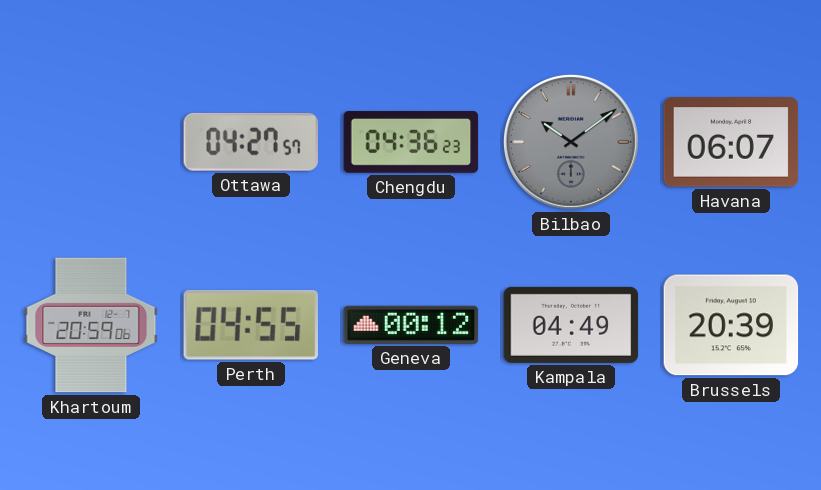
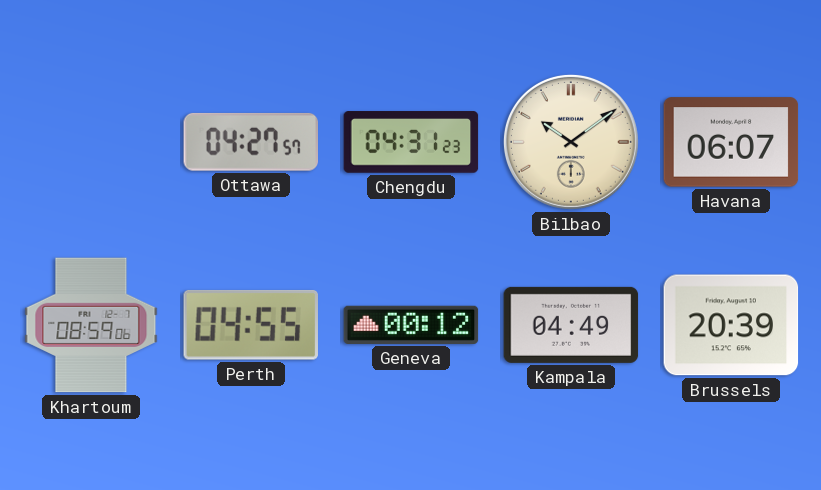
Chengdu: 04:36 -> 04:31
Bilbao dial: grey -> cream
Khartoum: 20:59 -> 08:59
